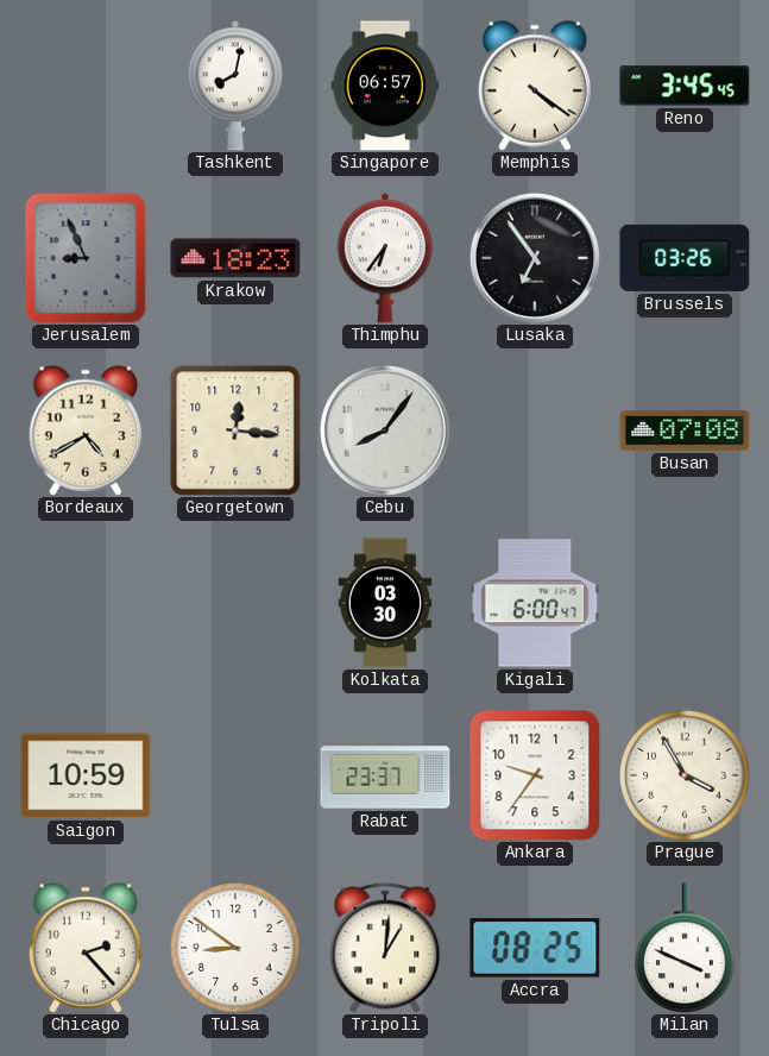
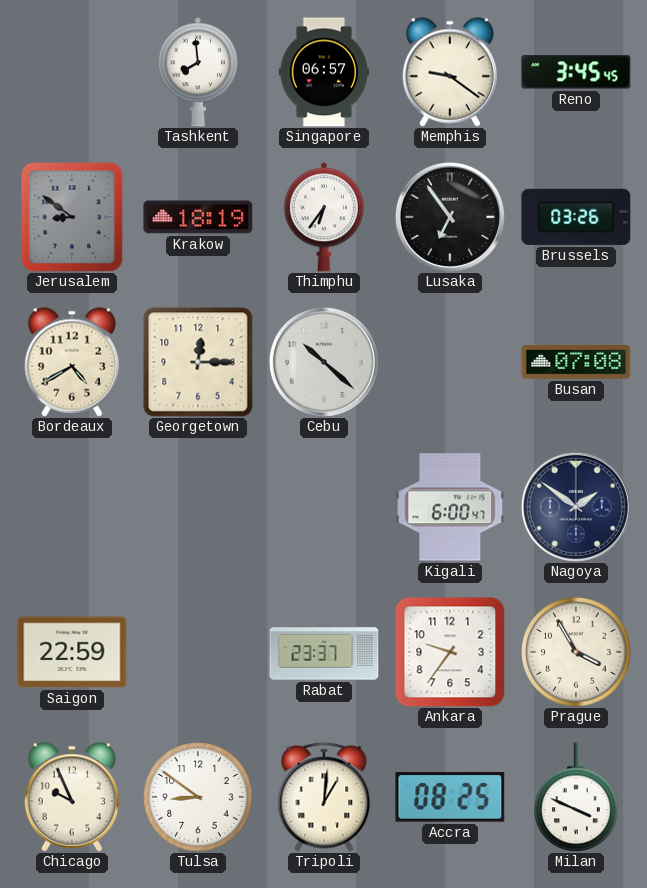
Tashkent: 8:02 -> 7:59
Memphis: 4:21 -> 9:21
Jerusalem: 8:56 -> 8:51
Krakow: 18:23 -> 18:19
Georgetown: 12:16 -> 12:15
Cebu: 8:06 -> 10:22
Kolkata: 03:30 -> none
Nagoya: none -> 1:51
Saigon: 10:59 -> 22:59
Chicago: 2:23 -> 9:56
